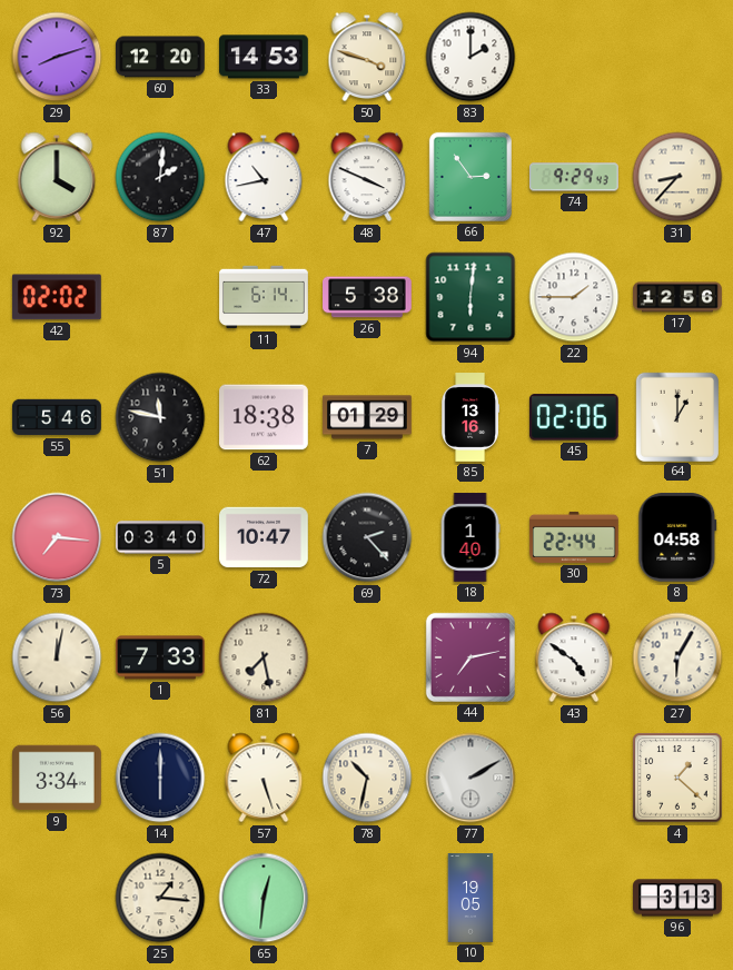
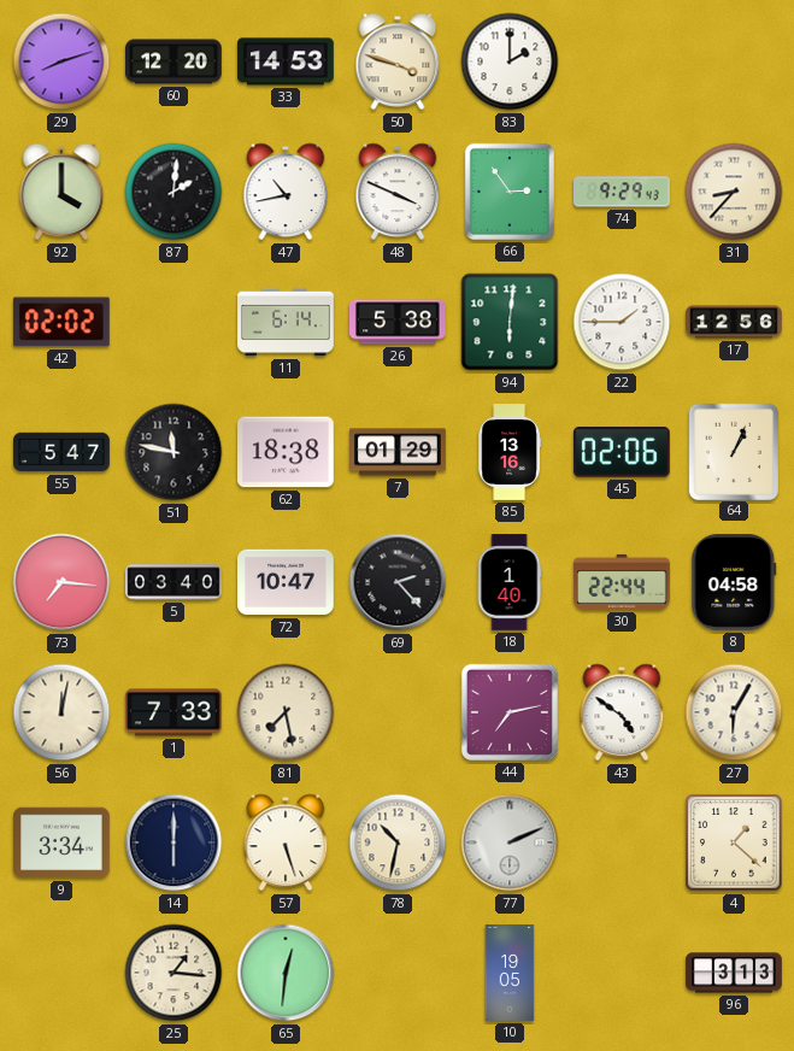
55: 5:46 -> 5:47
64: 1:00 -> 1:04
77: 2:10 -> 2:11
